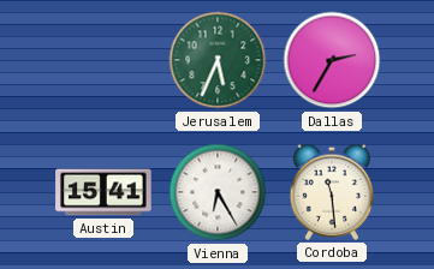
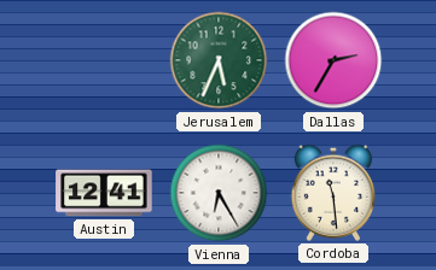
Austin: 15:41 -> 12:41
